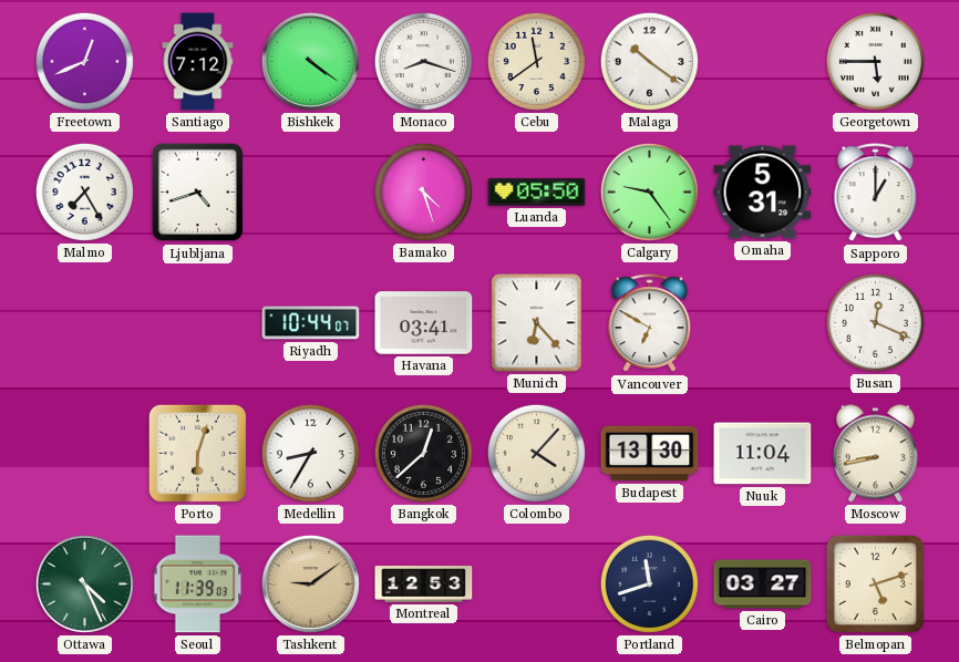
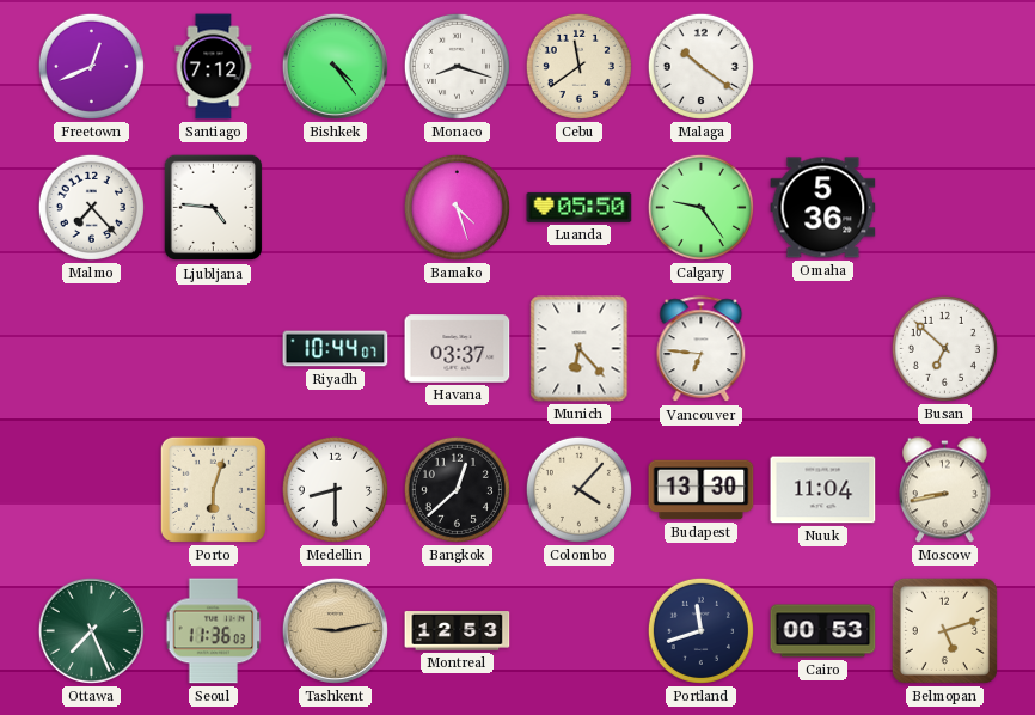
Bishkek: 4:21 -> 4:24
Georgetown: 5:45 -> none
Malmo: 7:25 -> 7:23
Ljubljana: 4:42 -> 4:46
Omaha: 5:31 -> 5:36
Sapporo: 1:00 -> none
Havana: 03:41 -> 03:37
Vancouver: 6:50 -> 6:46
Busan: 12:19 -> 6:52
Medellin: 8:35 -> 8:30
Ottawa: 4:26 -> 7:26
Seoul: 11:39 -> 11:36
Tashkent: 9:09 -> 9:13
Cairo: 03:27 -> 00:53
